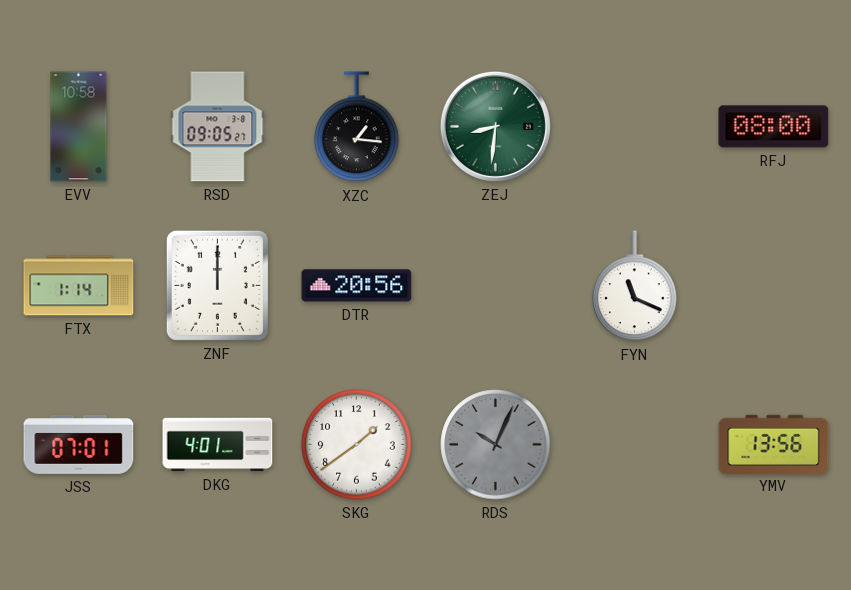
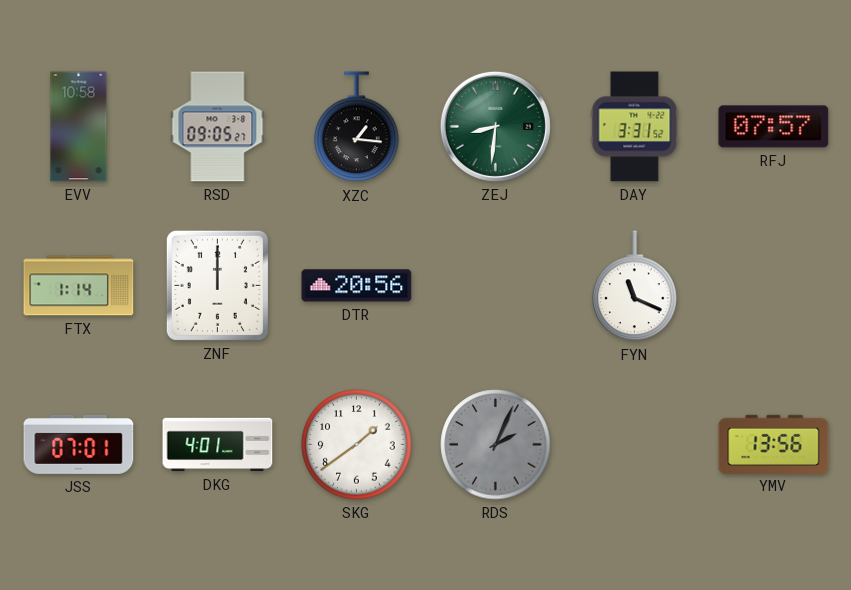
DAY: none -> 3:31
RFJ: 08:00 -> 07:57
RDS: 10:04 -> 2:04
